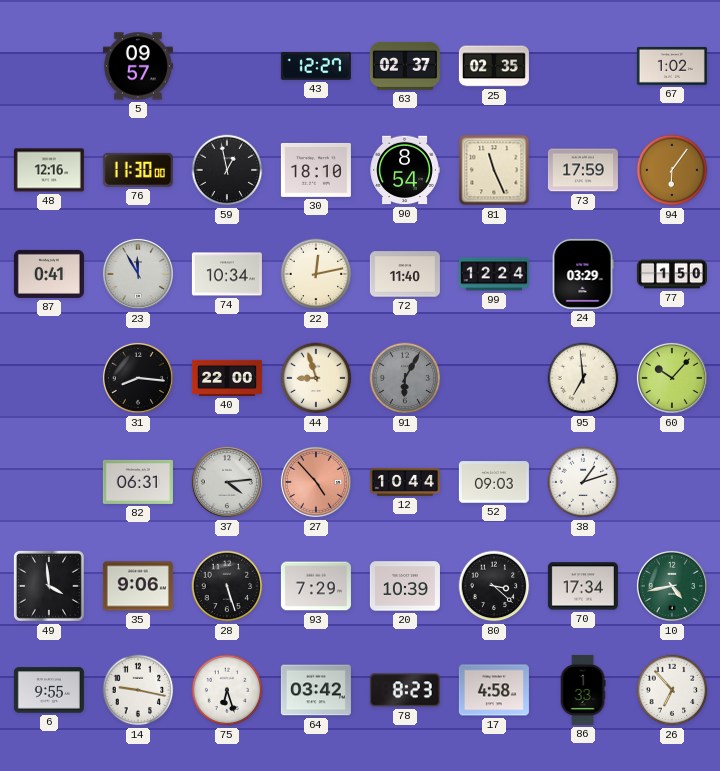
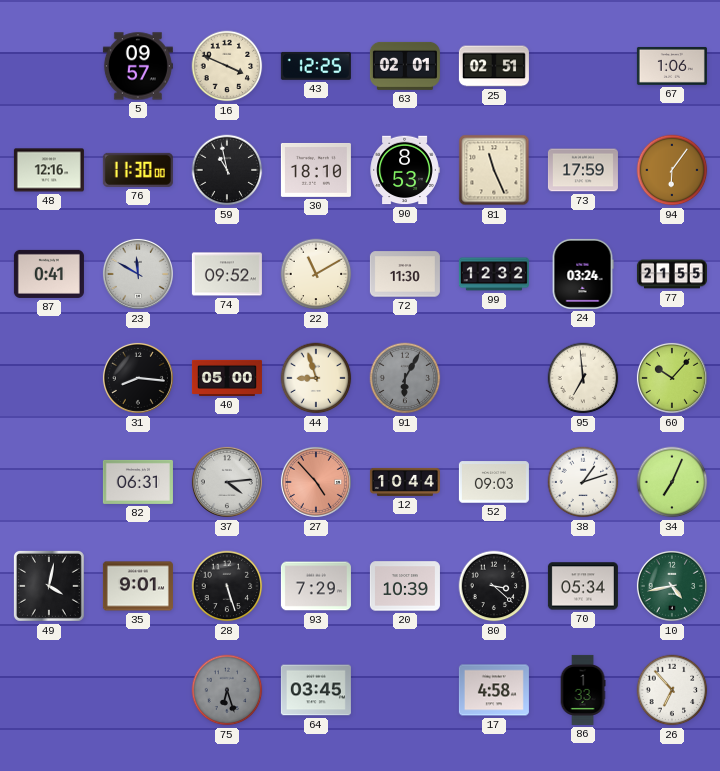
16: none -> 3:49
43: 12:27 -> 12:25
63: 02:37 -> 02:01
25: 02:35 -> 02:51
67: 1:02 -> 1:06
59: 12:58 -> 10:58
90: 8:54 -> 8:53
23: 11:55 -> 11:50
74: 10:34 -> 09:52
22: 12:13 -> 11:10
72: 11:40 -> 11:30
99: 12:24 -> 12:32
24: 03:29 -> 03:24
77: 1:50 -> 21:55
40: 22:00 -> 05:00
34: none -> 7:04
49: 3:59 -> 4:02
35: 9:06 -> 9:01
70: 17:34 -> 05:34
6: 9:55 -> none
14: 9:17 -> none
75 dial: white -> grey
64: 03:42 -> 03:45
78: 8:23 -> none
